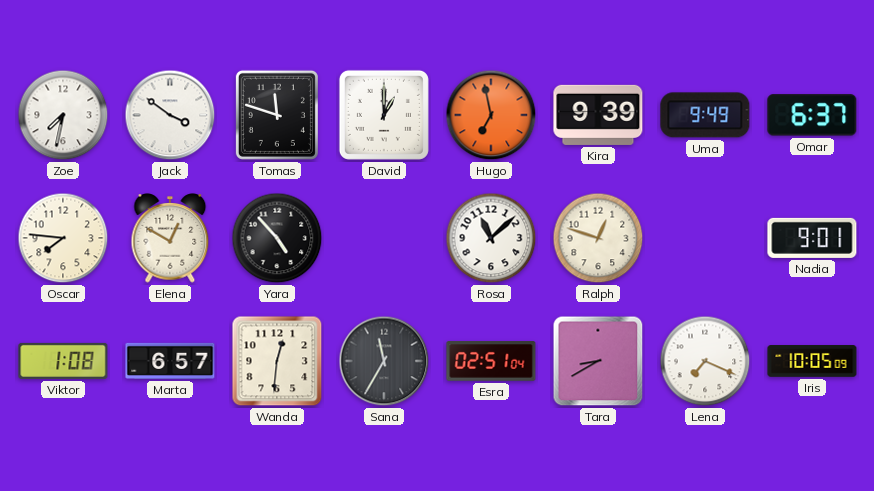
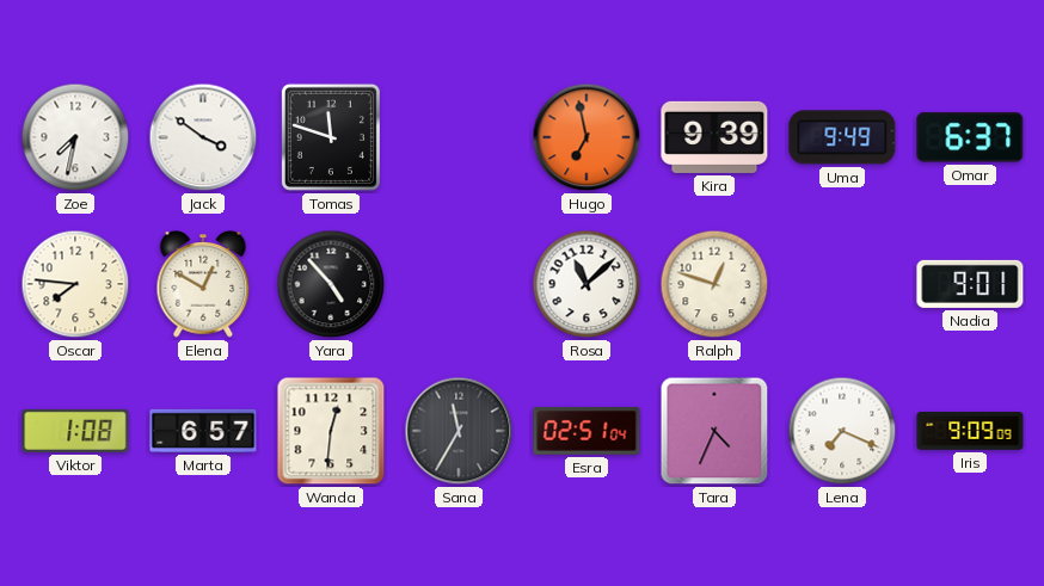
David: 1:00 -> none
Tara: 8:40 -> 4:34
Iris: 10:05 -> 9:09
